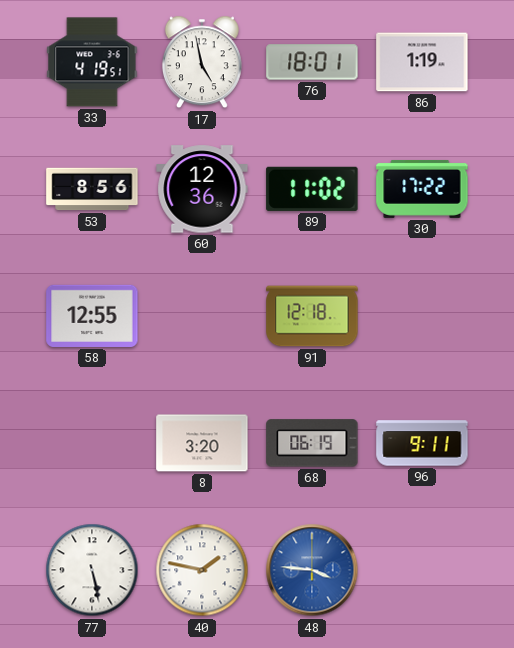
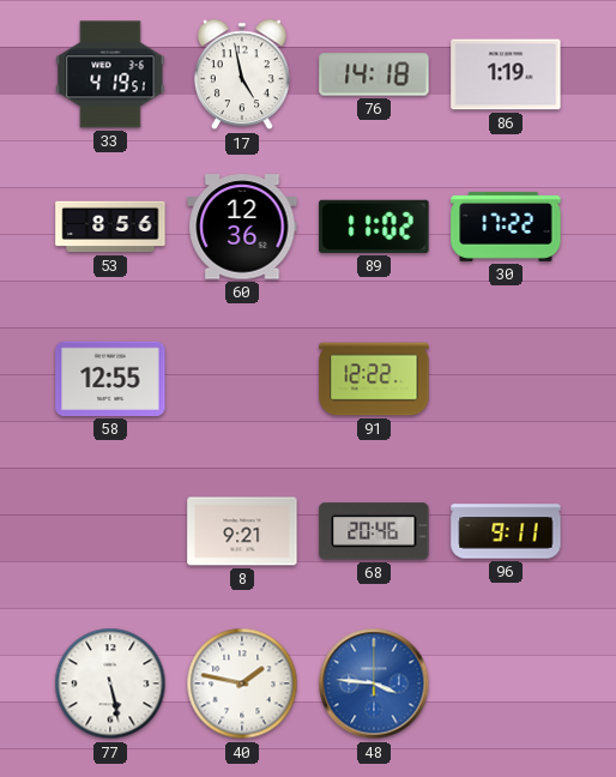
76: 18:01 -> 14:18
91: 12:18 -> 12:22
8: 3:20 -> 9:21
68: 06:19 -> 20:46
